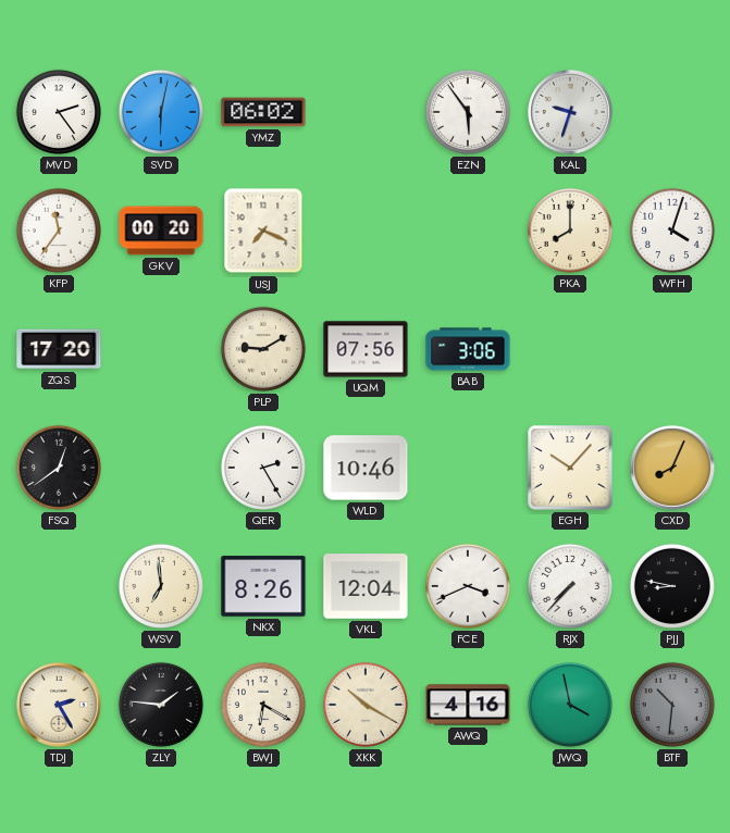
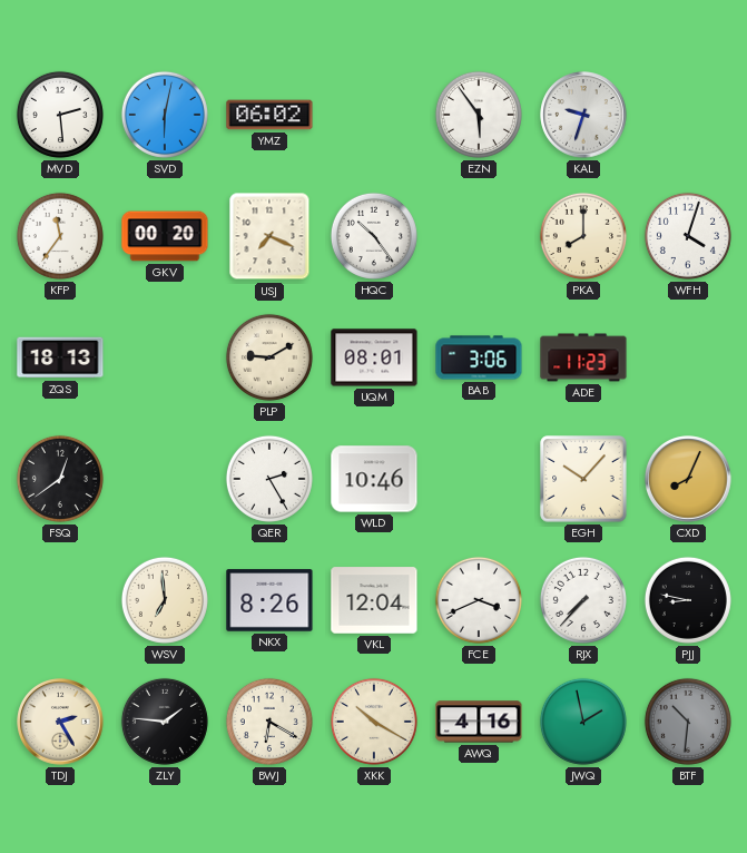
MVD: 2:24 -> 2:29
HQC: none -> 10:24
ZQS: 17:20 -> 18:13
UQM: 07:56 -> 08:01
ADE: none -> 11:23
JWQ: 3:58 -> 1:58
